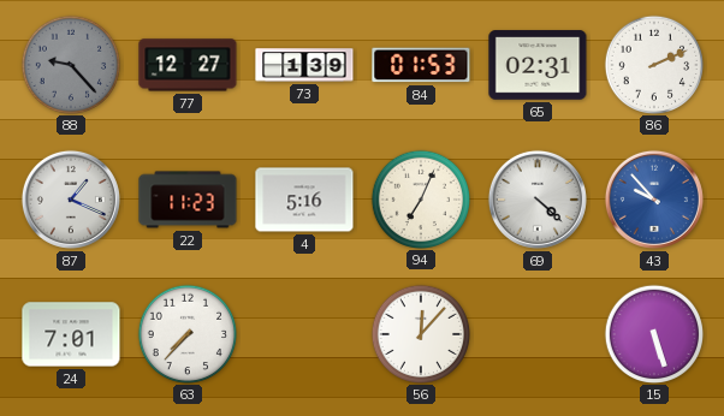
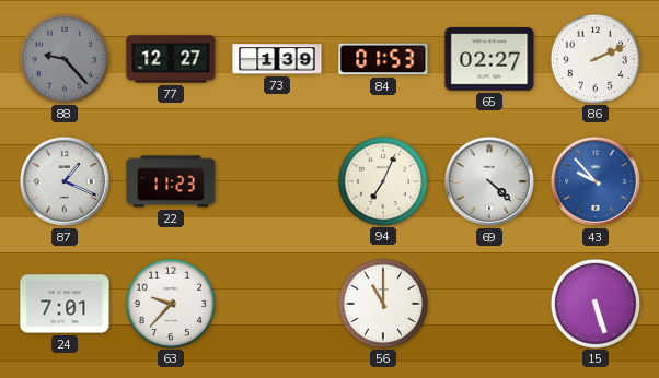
65: 02:31 -> 02:27
4: 5:16 -> none
63: 7:37 -> 9:37
56: 12:07 -> 11:00
